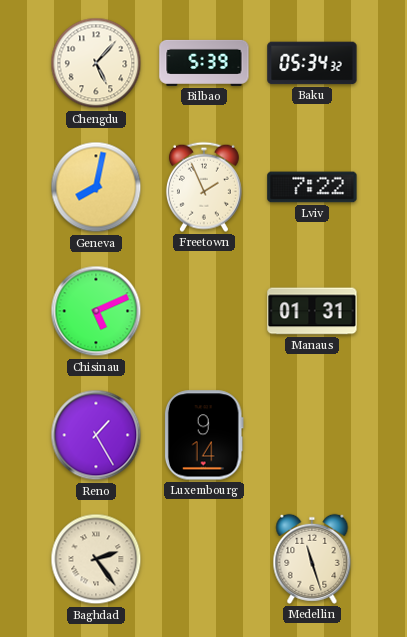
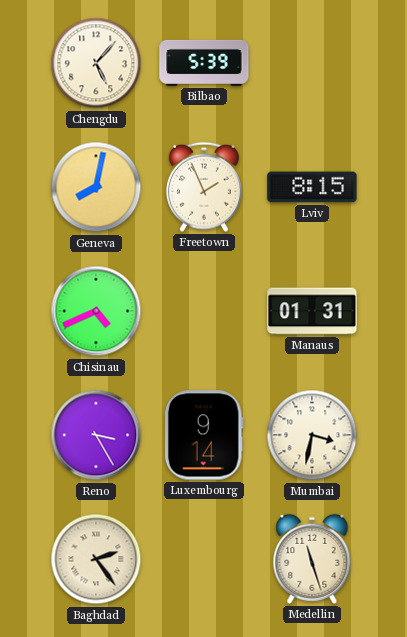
Baku: 05:34 -> none
Lviv: 7:22 -> 8:15
Chisinau: 5:11 -> 4:41
Reno: 1:25 -> 3:25
Mumbai: none -> 3:32
